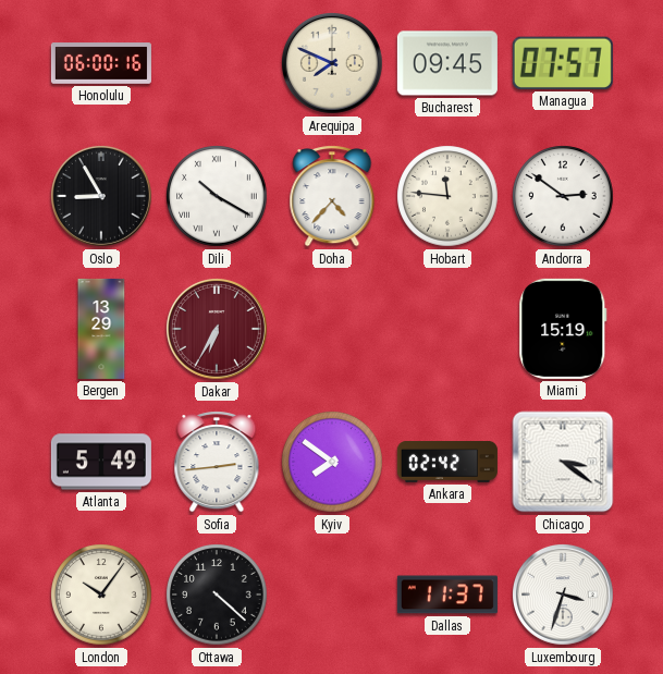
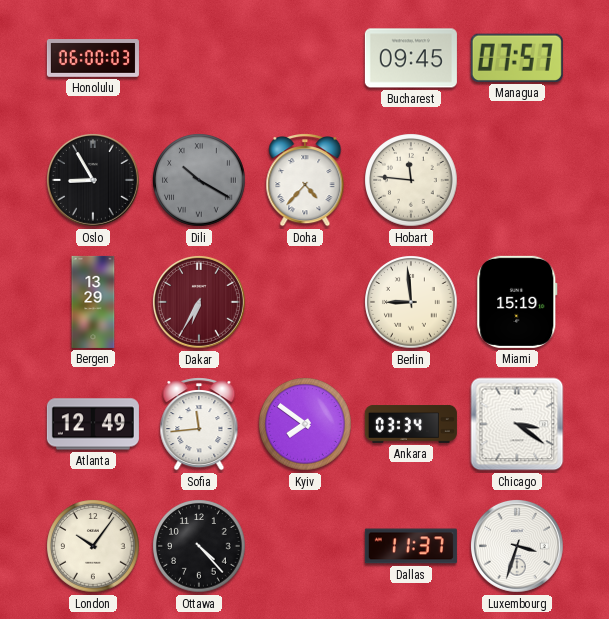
Honolulu: 06:00:16 -> 06:00:03
Arequipa: 7:49 -> none
Dili dial: white -> grey
Andorra: 2:51 -> none
Berlin: none -> 8:59
Atlanta: 5:49 -> 12:49
Sofia: 2:44 -> 11:44
Ankara: 02:42 -> 03:34
Ottawa: 4:22 -> 4:23
